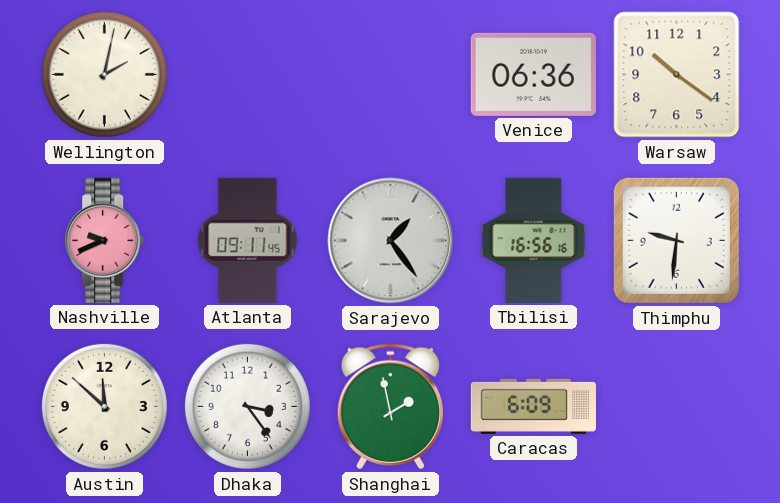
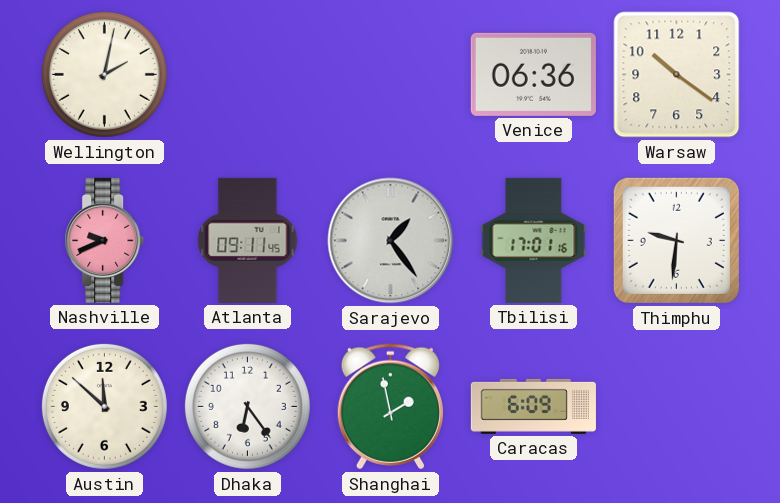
Tbilisi: 16:56 -> 17:01
Dhaka: 3:24 -> 6:24
